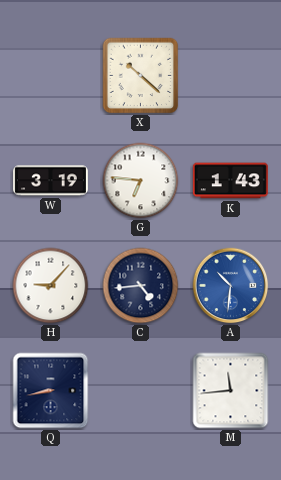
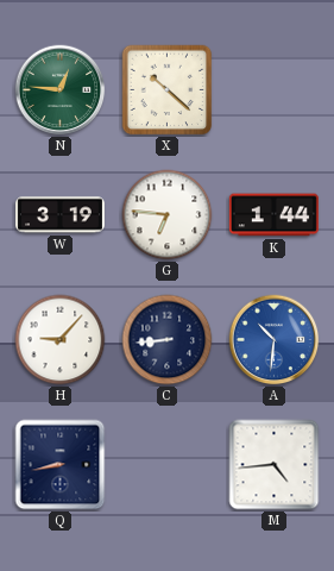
N: none -> 12:46
K: 1:43 -> 1:44
C: 4:44 -> 8:44
M: 11:44 -> 4:44
